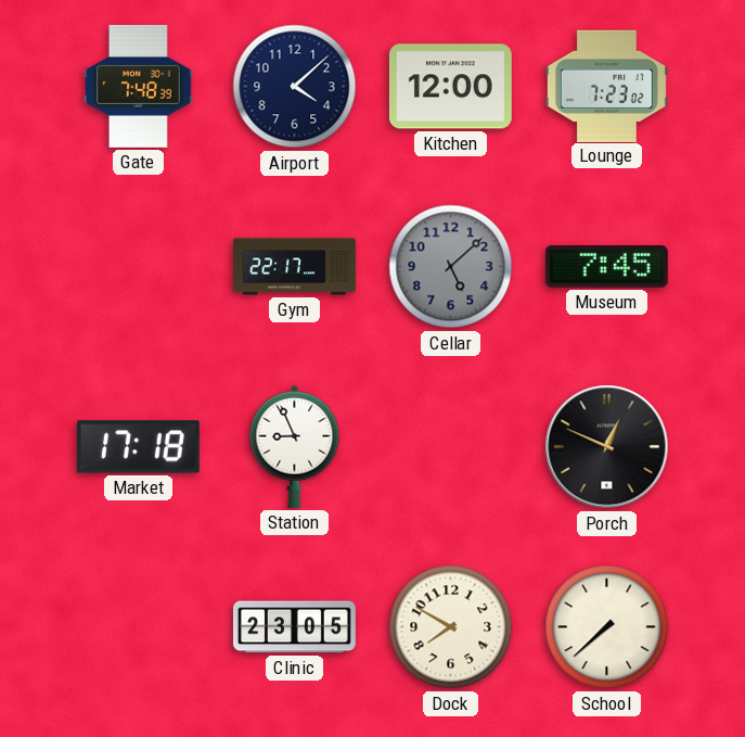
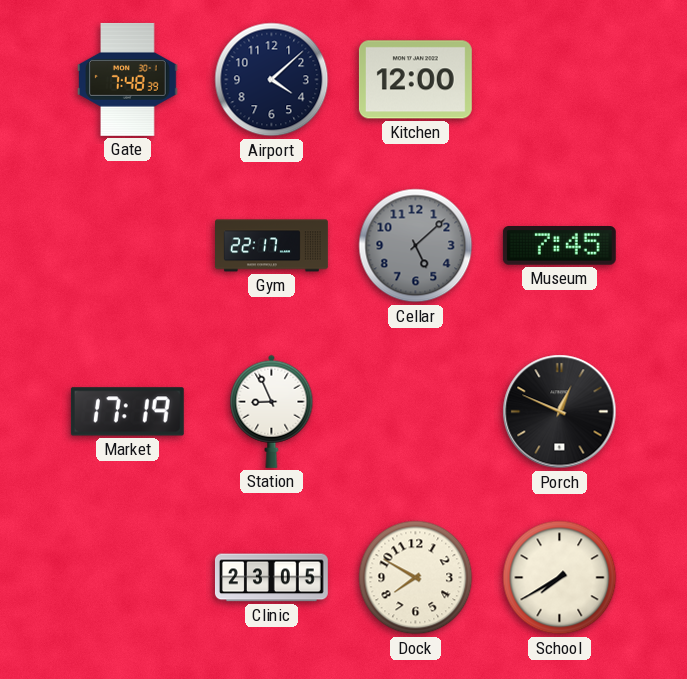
Lounge: 7:23 -> none
Market: 17:18 -> 17:19
School: 7:38 -> 7:40
